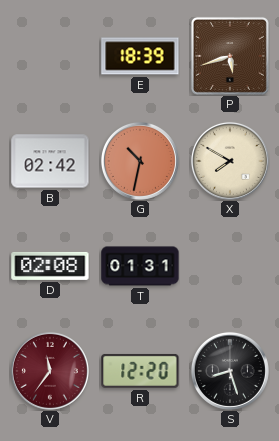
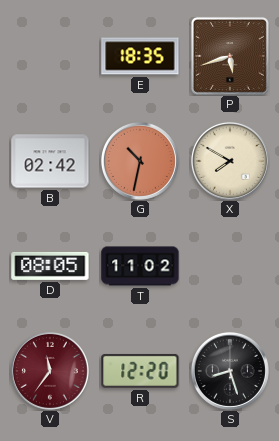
E: 18:39 -> 18:35
D: 02:08 -> 08:05
T: 01:31 -> 11:02
